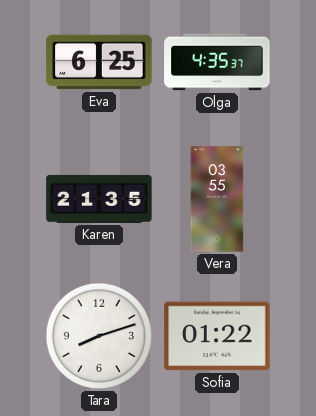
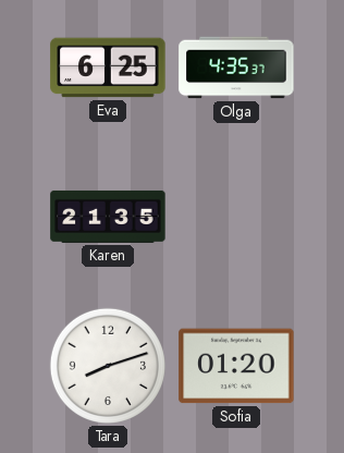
Vera: 03:55 -> none
Sofia: 01:22 -> 01:20
